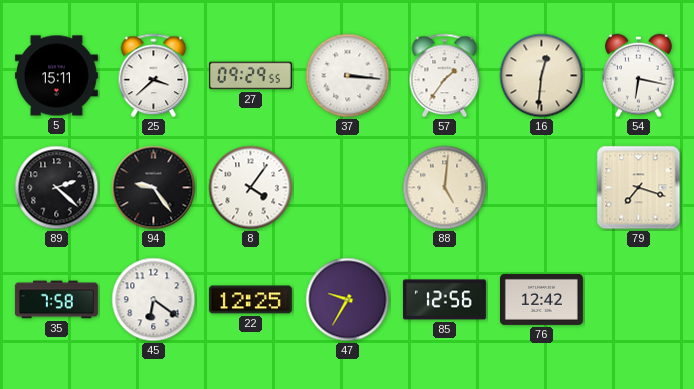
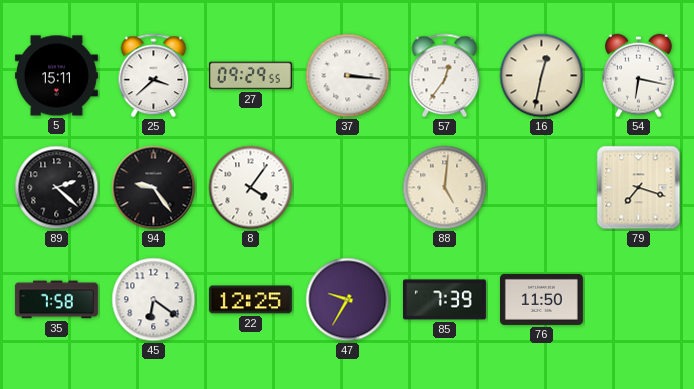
57: 1:36 -> 12:36
16: 12:31 -> 12:32
85: 12:56 -> 7:39
76: 12:42 -> 11:50
